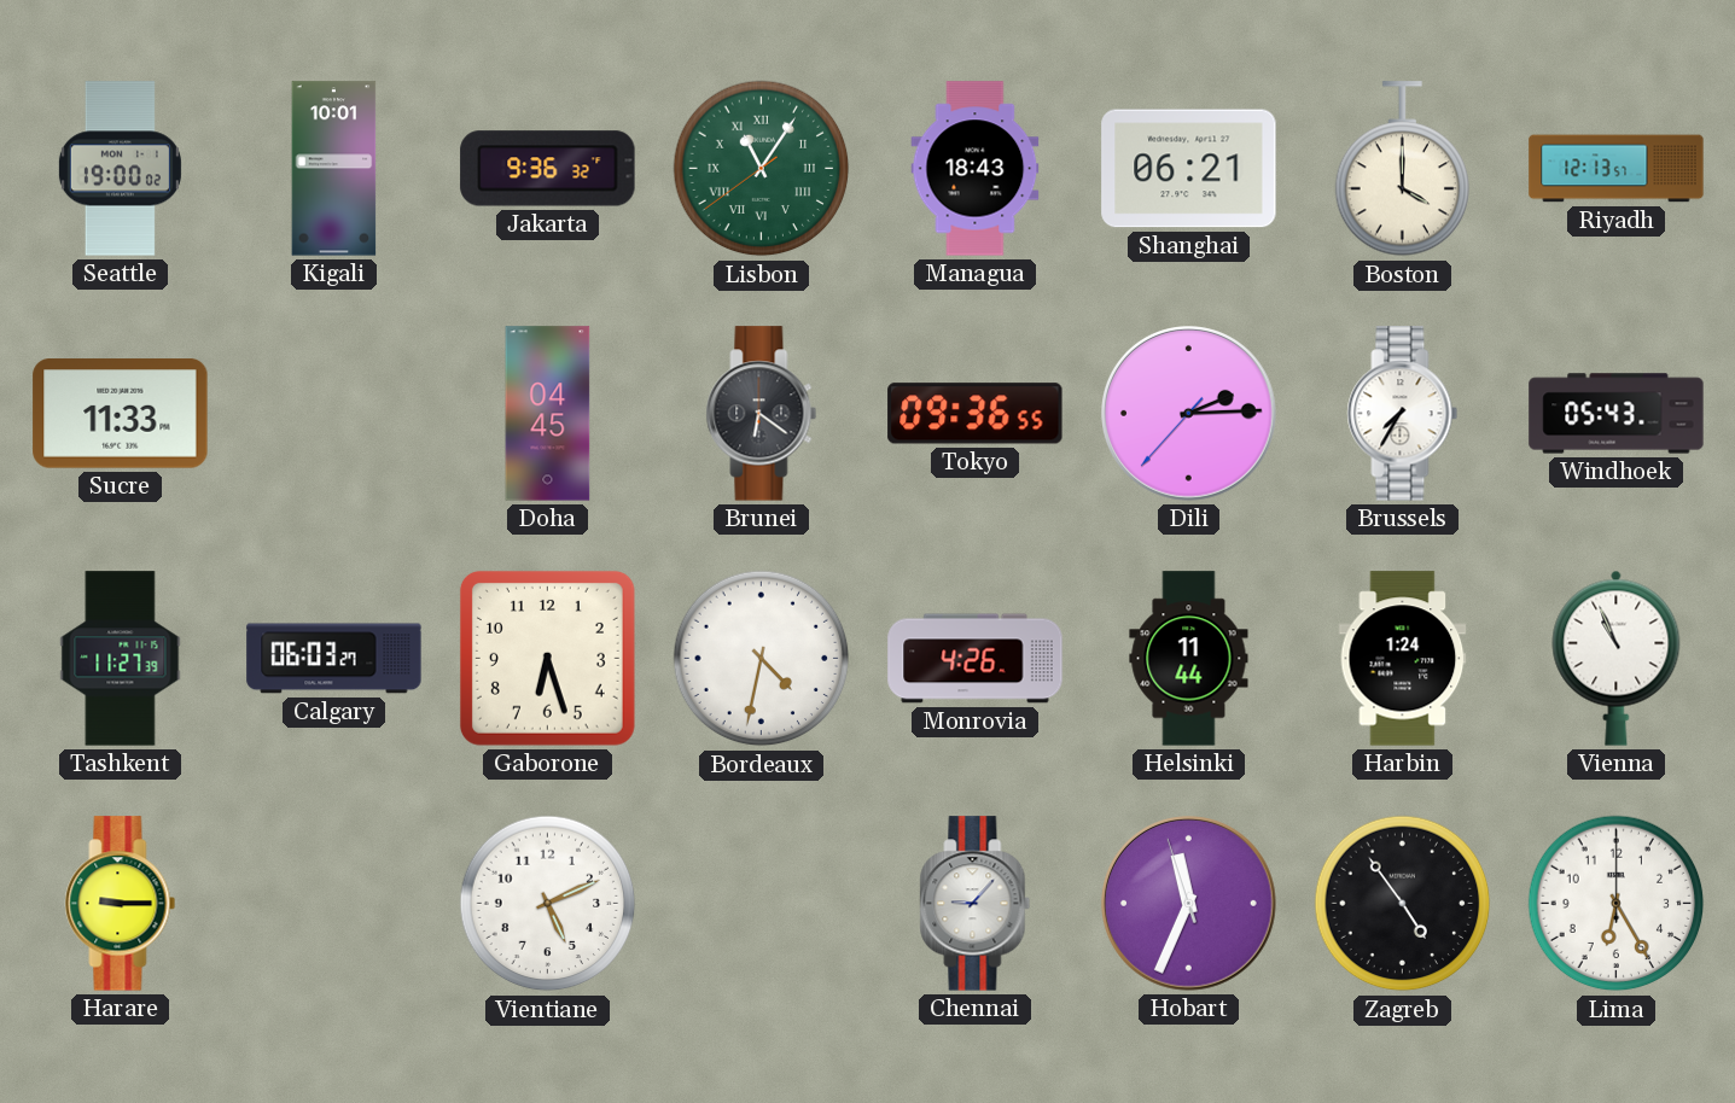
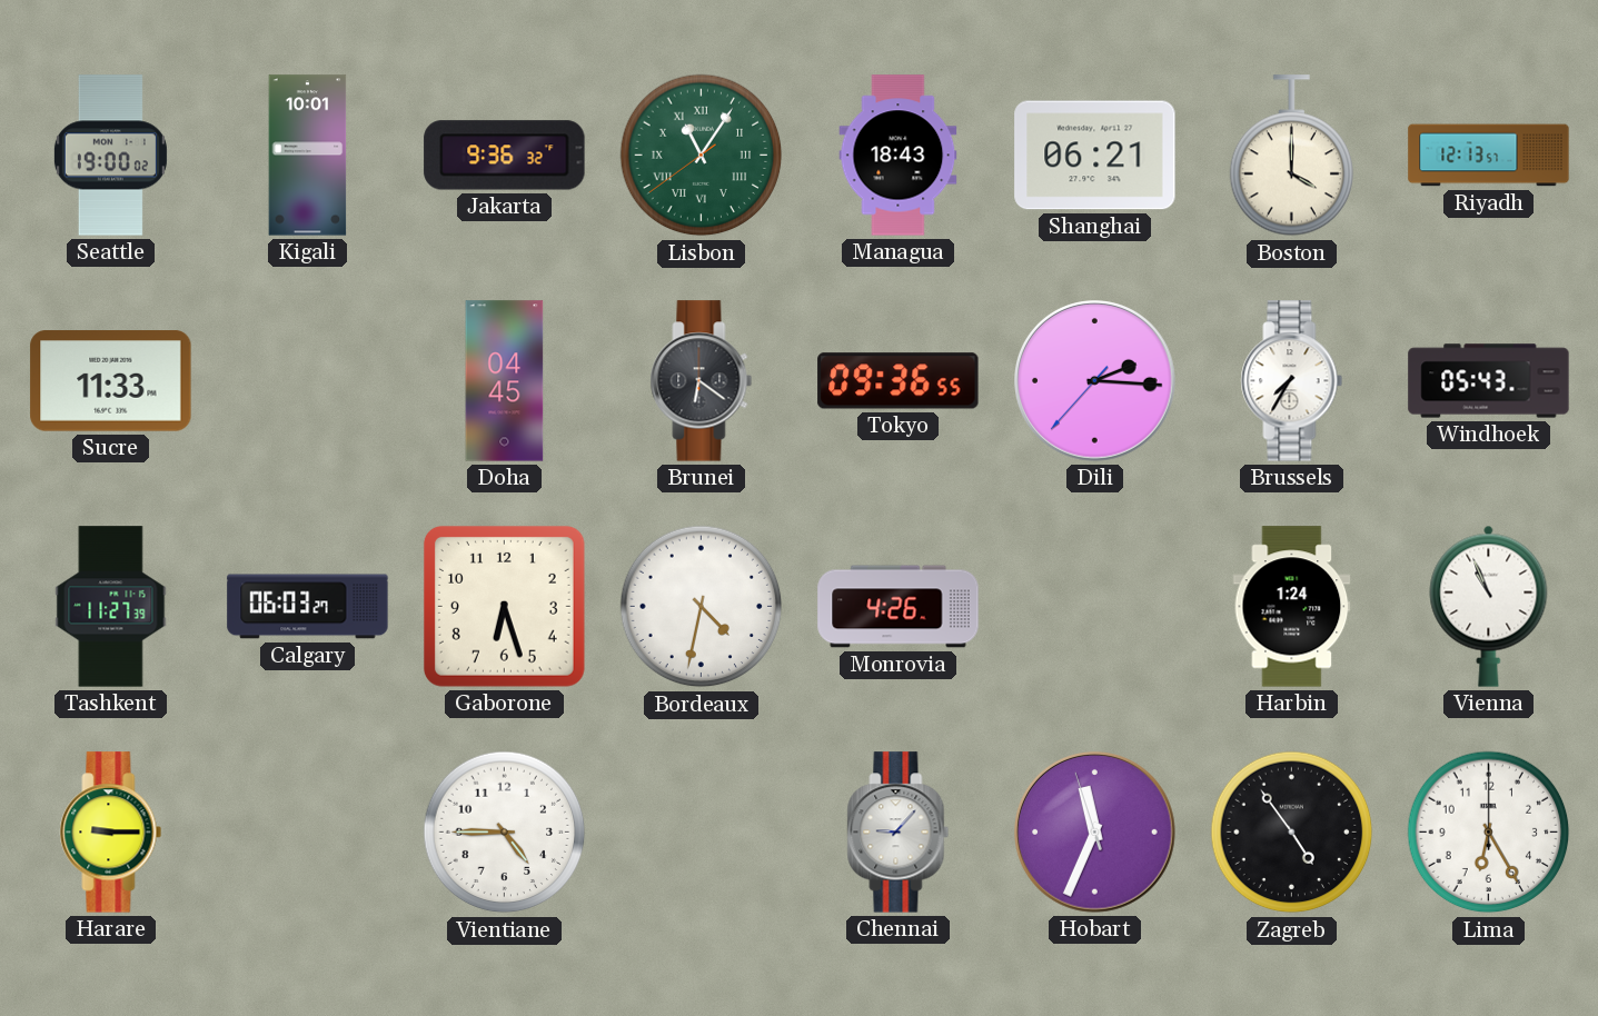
Dili: 2:14 -> 2:15
Helsinki: 11:44 -> none
Vientiane: 5:11 -> 4:45
